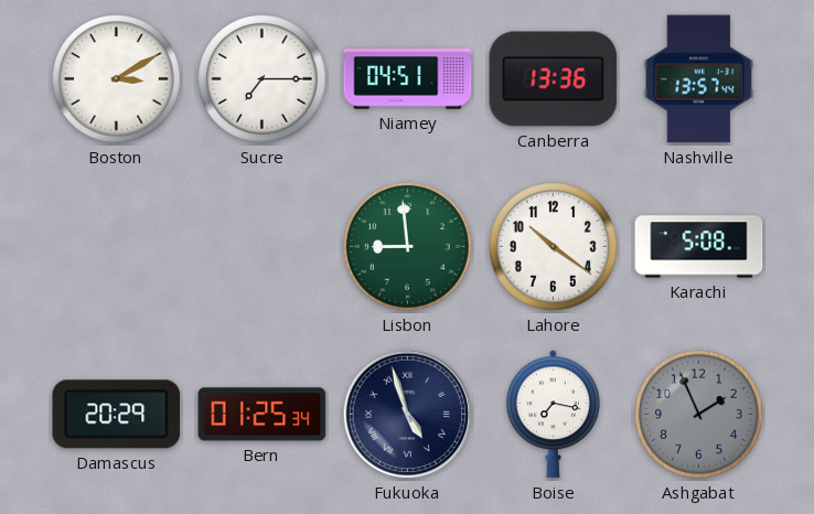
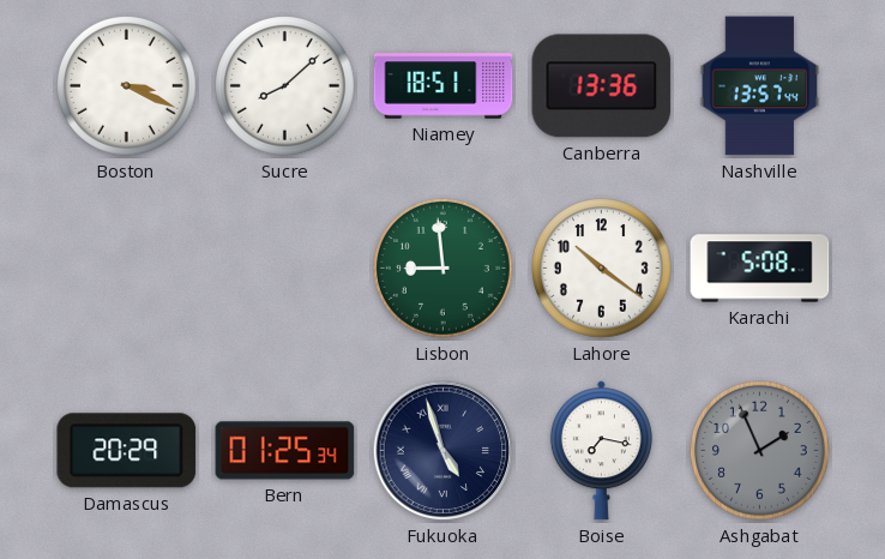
Boston: 3:10 -> 3:19
Sucre: 7:15 -> 8:08
Niamey: 04:51 -> 18:51
